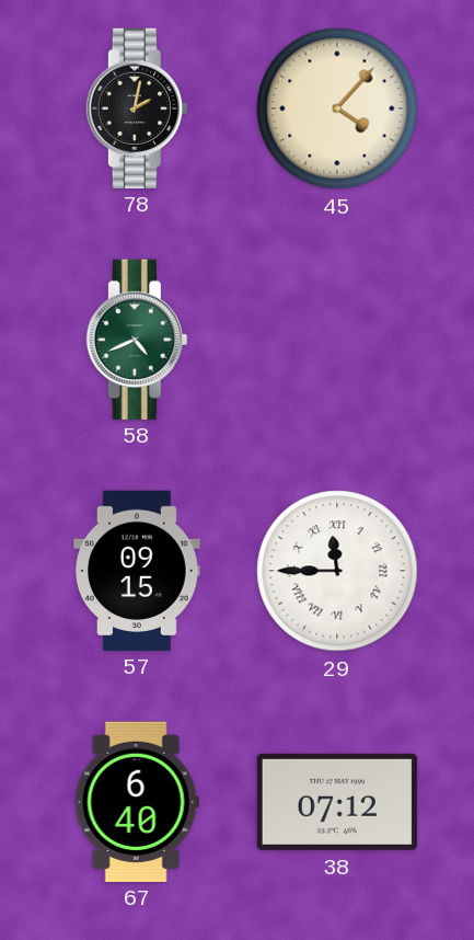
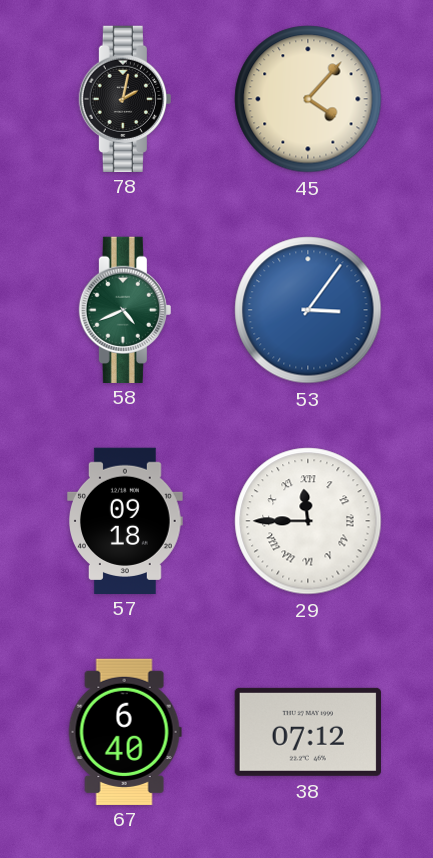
53: none -> 3:06
57: 09:15 -> 09:18
